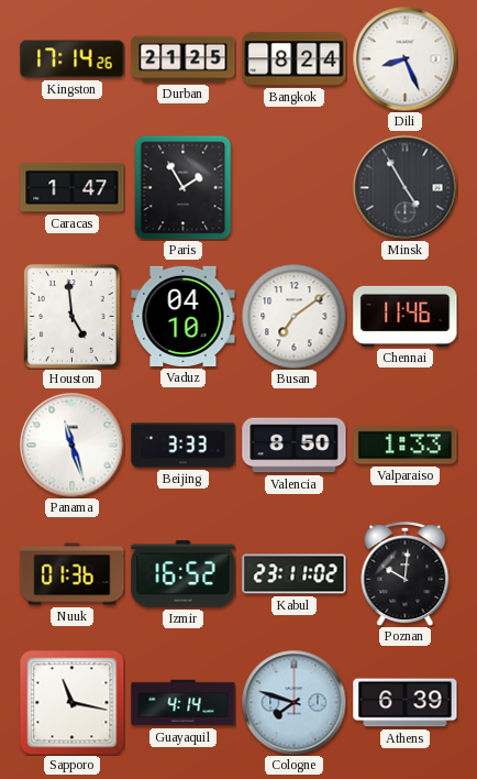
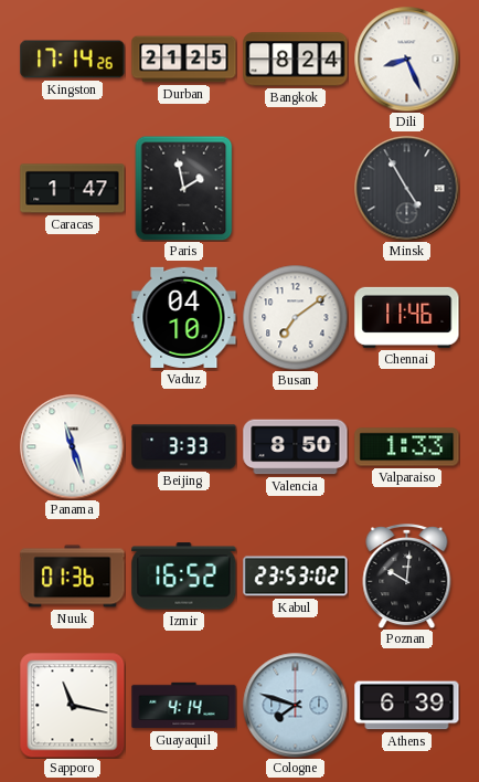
Paris: 1:55 -> 1:58
Houston: 4:59 -> none
Kabul: 23:11 -> 23:53
